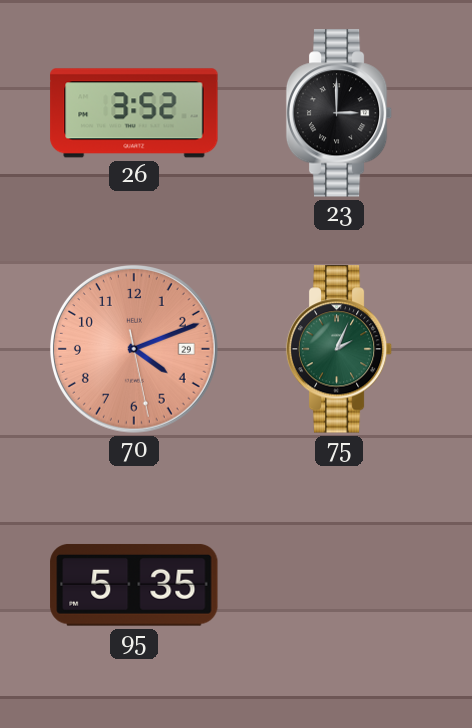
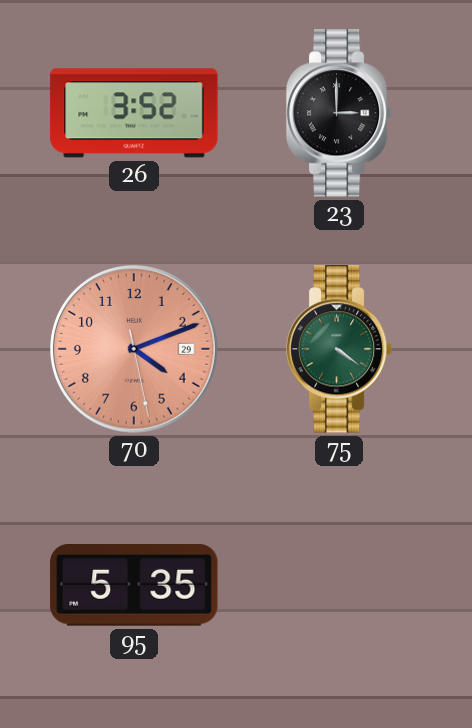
75: 2:04 -> 4:21
